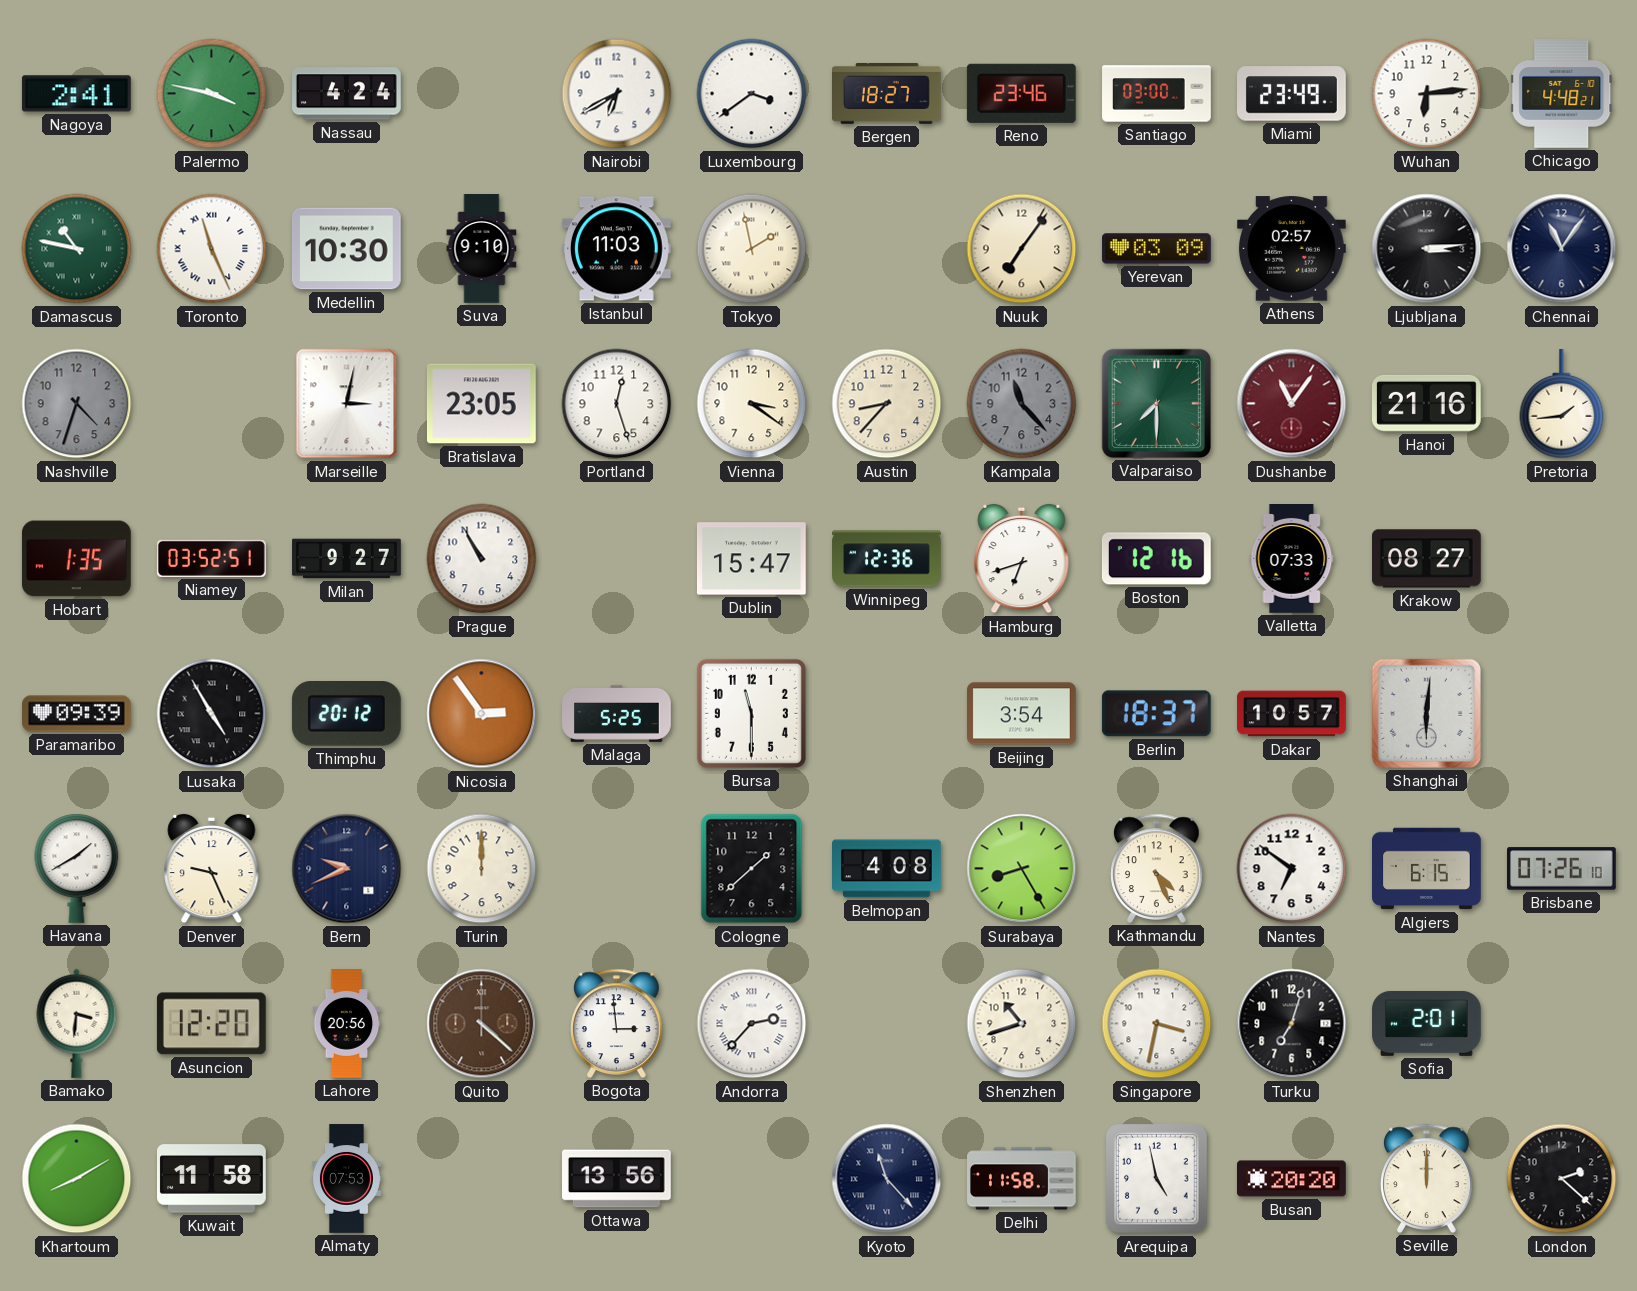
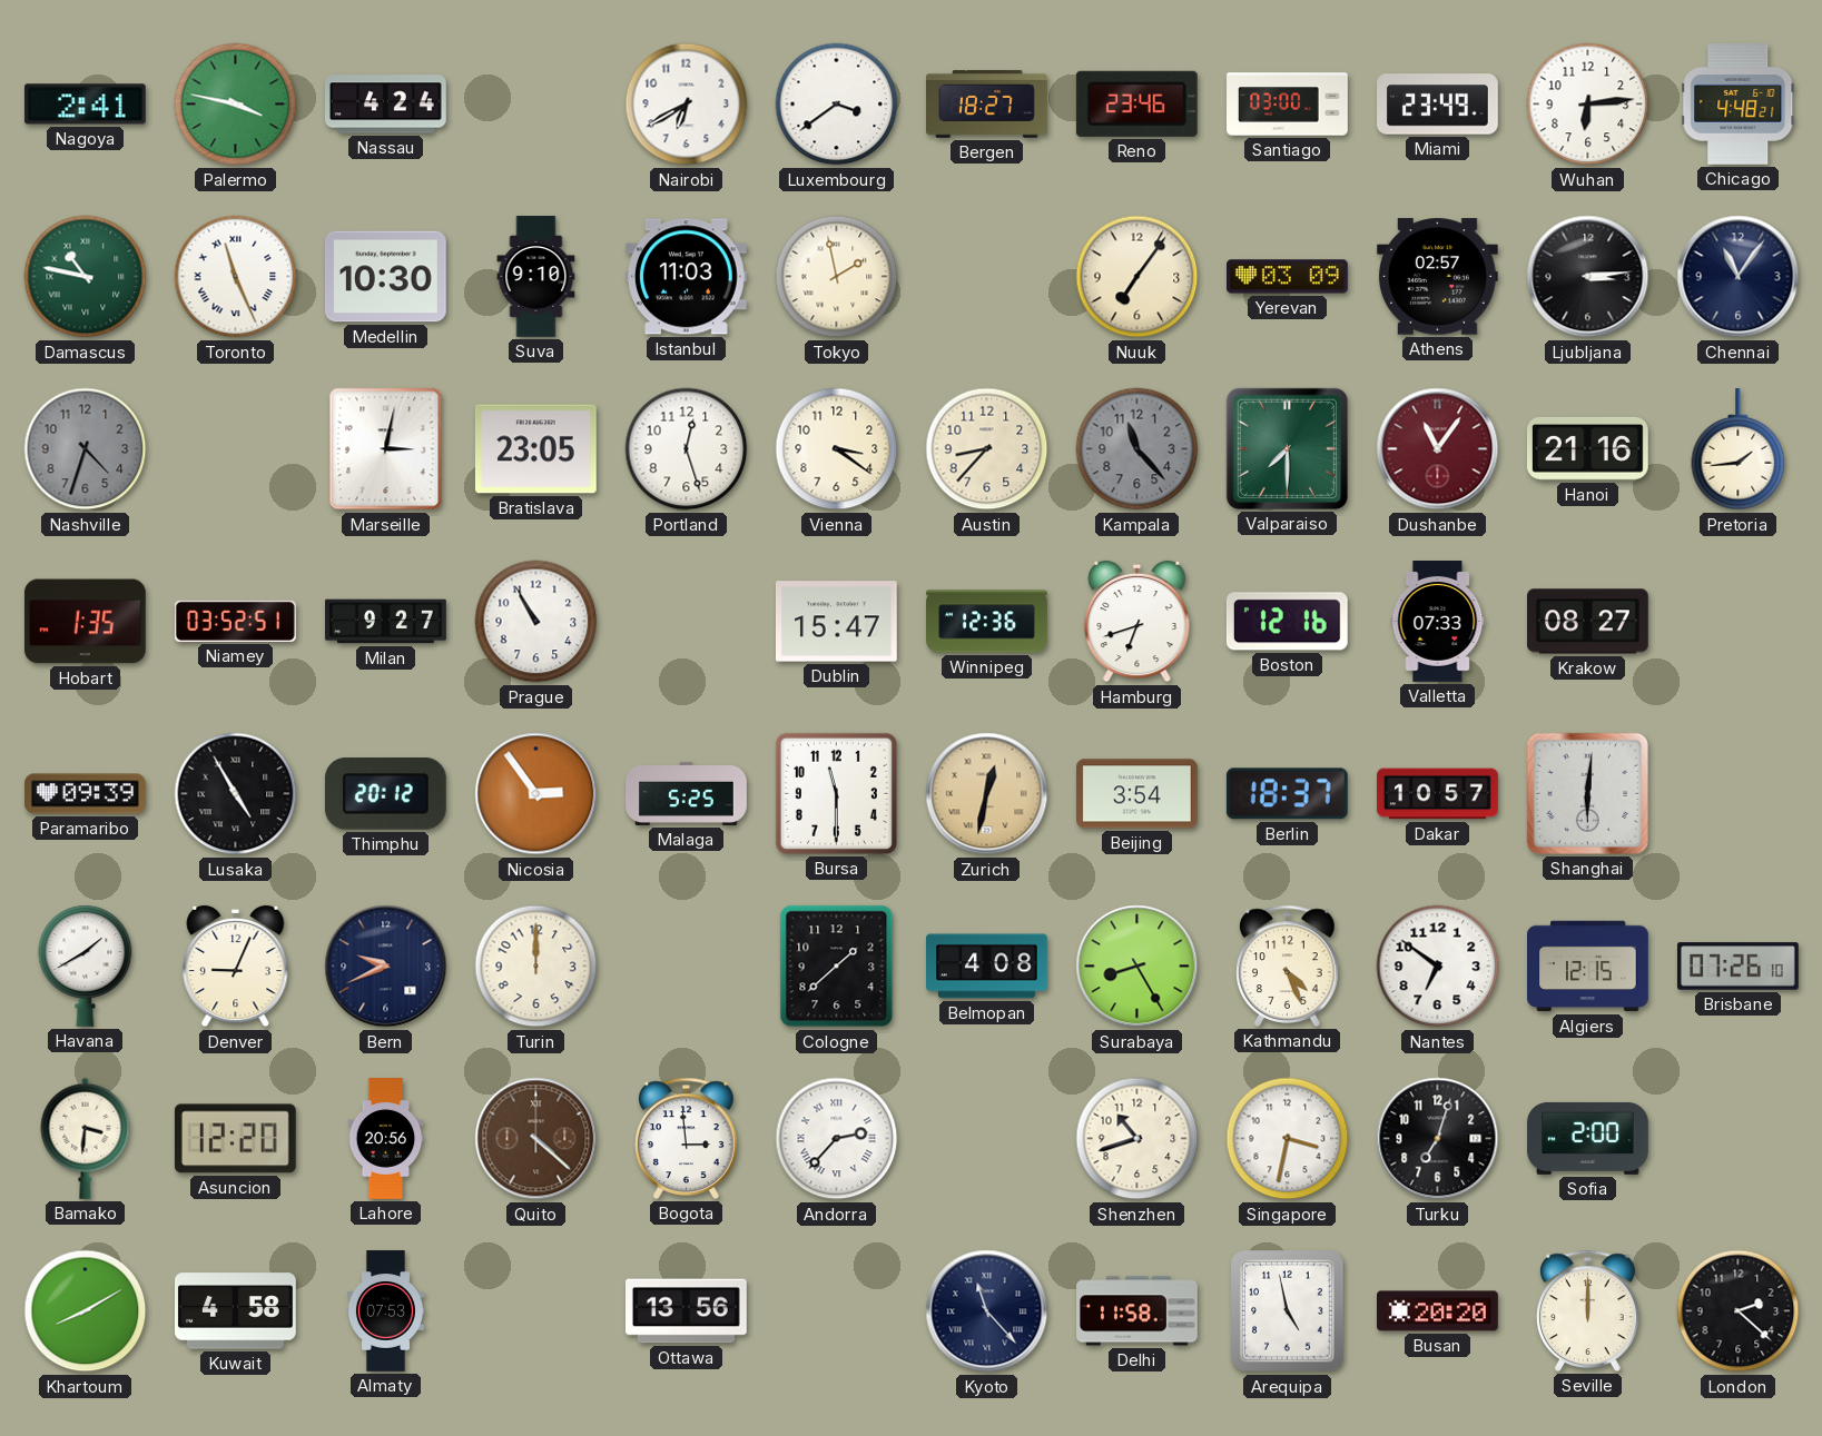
Zurich: none -> 12:32
Denver: 9:26 -> 9:04
Algiers: 6:15 -> 12:15
Sofia: 2:01 -> 2:00
Kuwait: 11:58 -> 4:58
